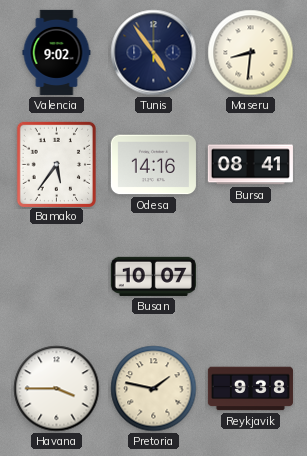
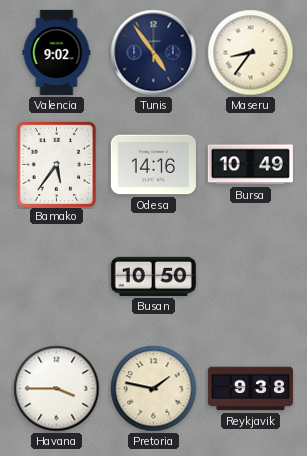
Maseru: 8:31 -> 8:36
Bursa: 08:41 -> 10:49
Busan: 10:07 -> 10:50
